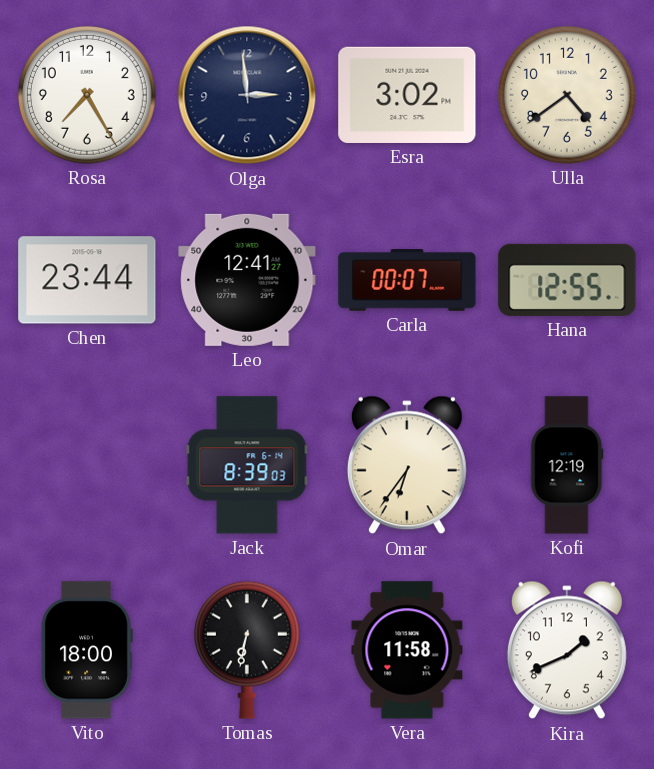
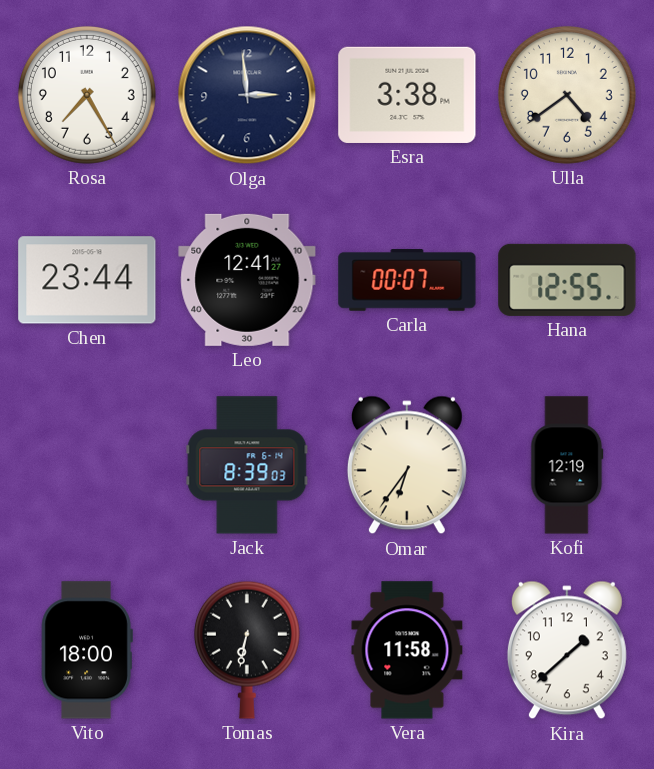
Esra: 3:02 -> 3:38
Kira: 1:41 -> 1:38
